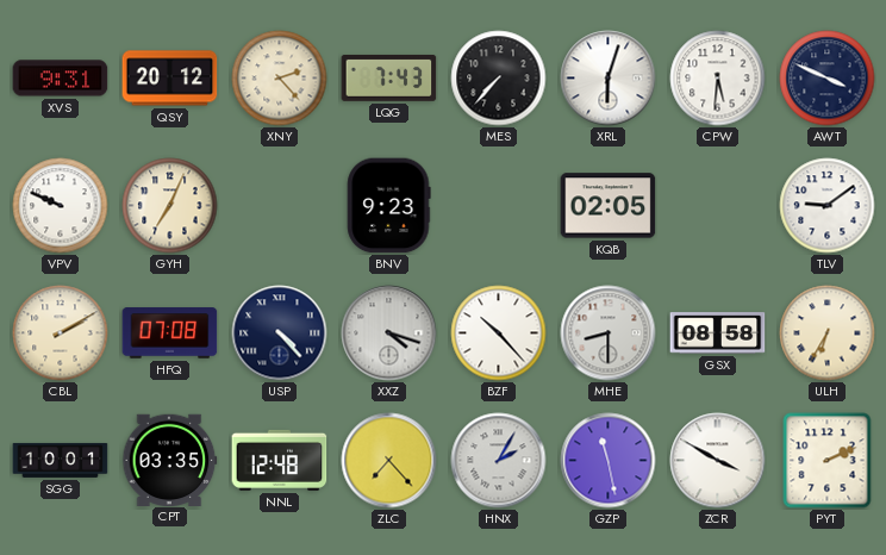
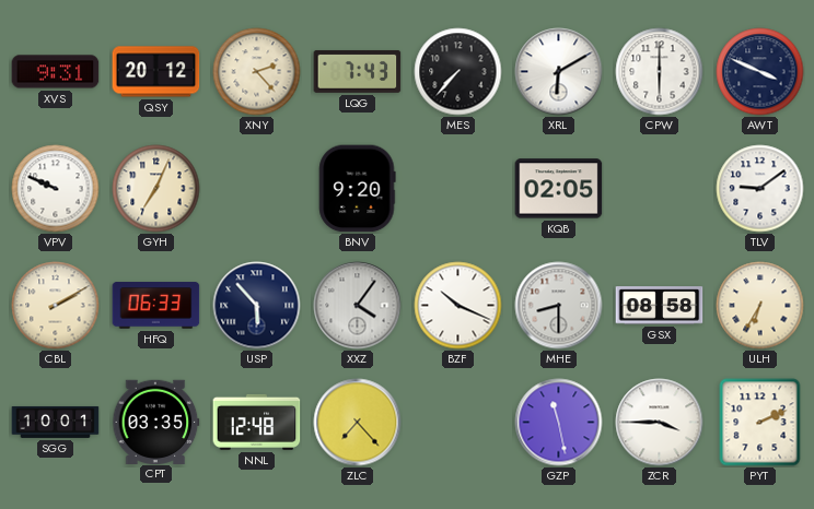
XRL: 6:03 -> 6:10
CPW: 5:31 -> 6:00
BNV: 9:23 -> 9:20
HFQ: 07:08 -> 06:33
USP: 4:23 -> 5:53
XXZ: 4:18 -> 4:06
BZF: 10:23 -> 10:19
HNX: 2:05 -> none
ZCR: 3:50 -> 3:45
